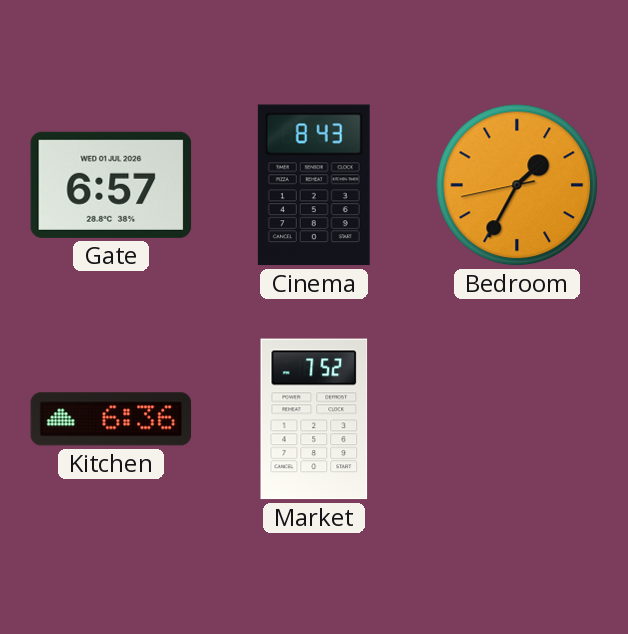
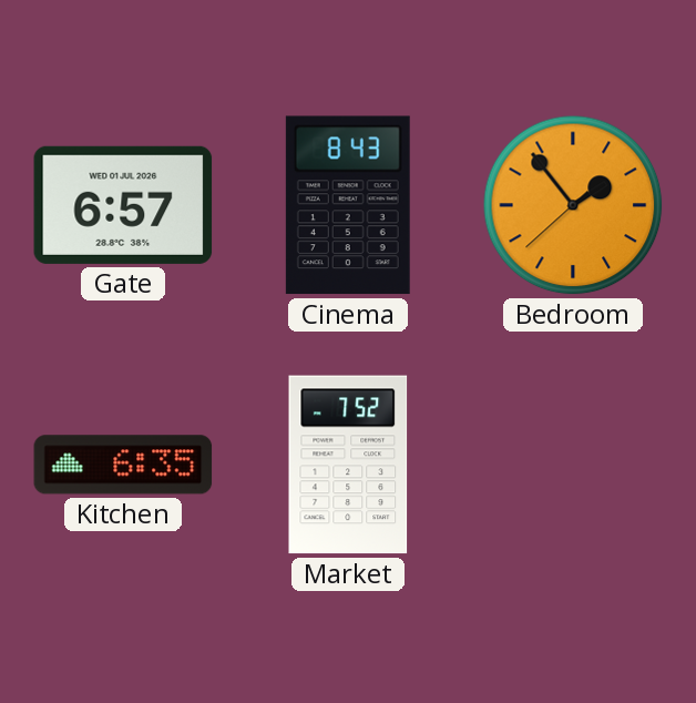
Bedroom: 1:34 -> 1:53
Kitchen: 6:36 -> 6:35
